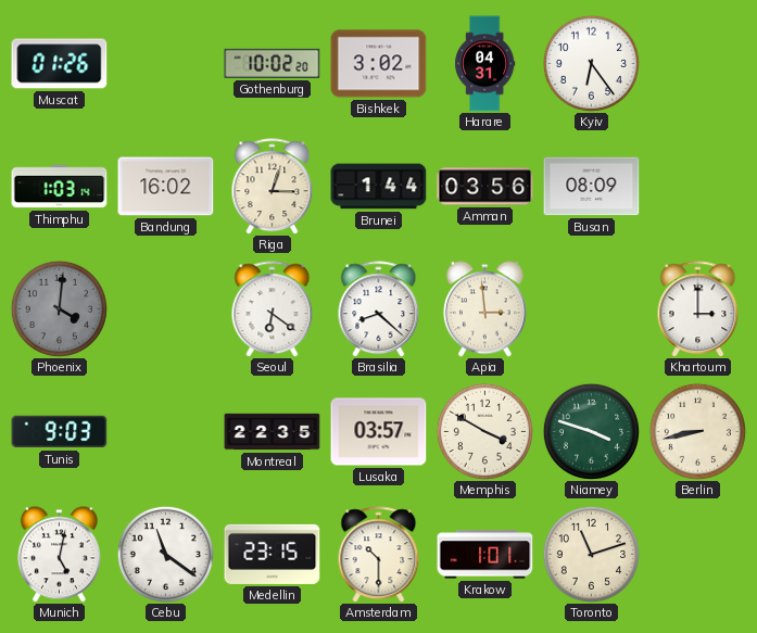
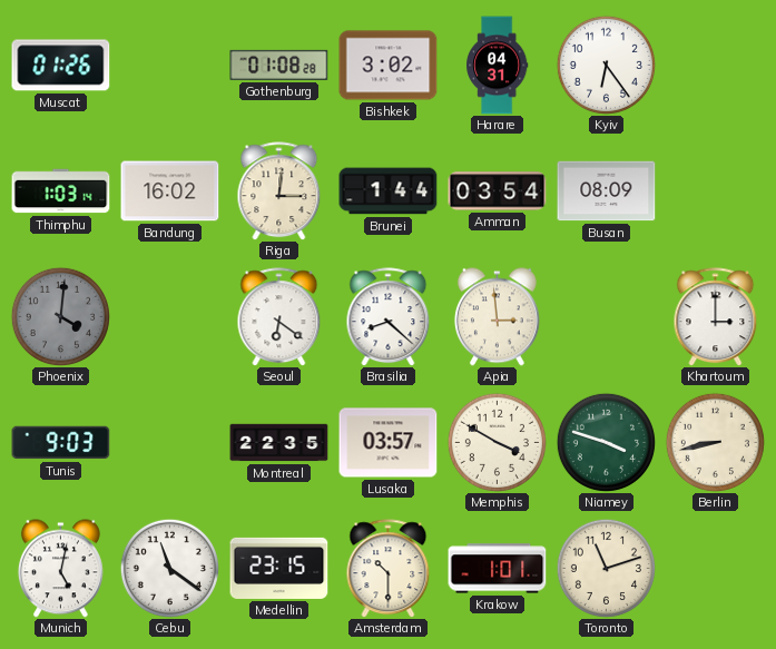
Gothenburg: 10:02 -> 01:08
Riga: 3:03 -> 3:01
Amman: 03:56 -> 03:54
